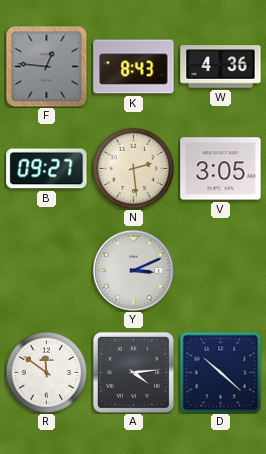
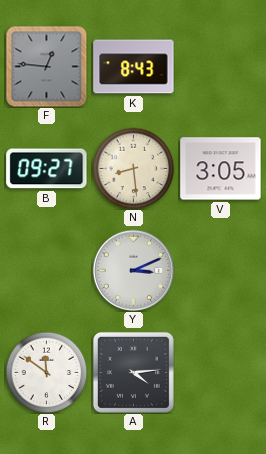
W: 4:36 -> none
N: 2:29 -> 8:29
D: 10:22 -> none
